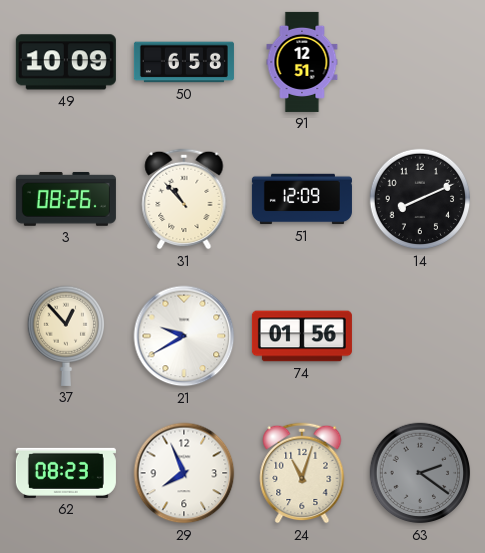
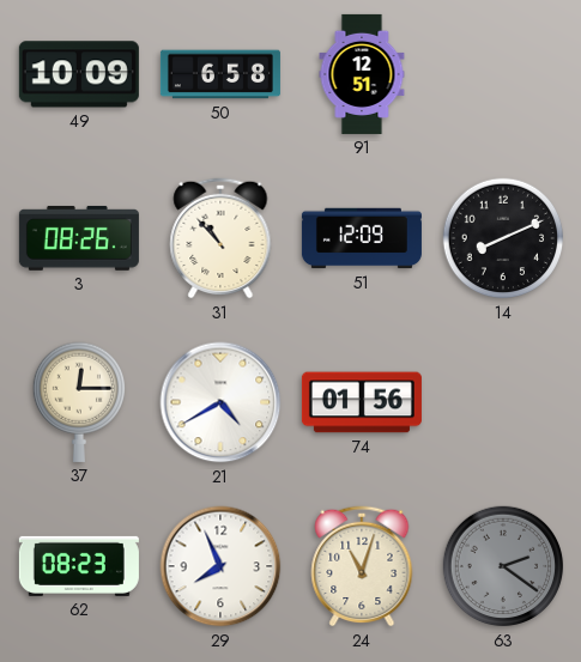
37: 12:53 -> 12:15
21: 9:40 -> 4:40
